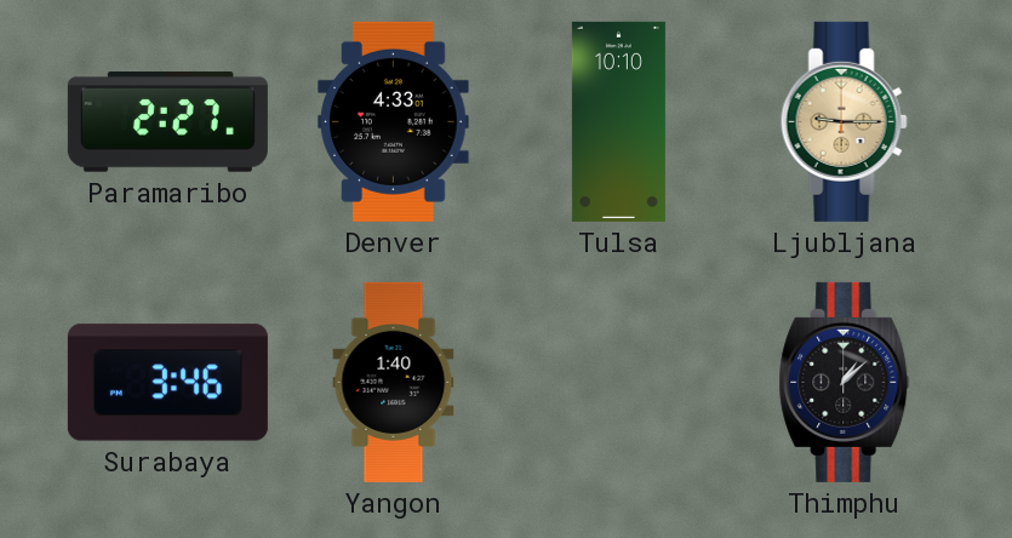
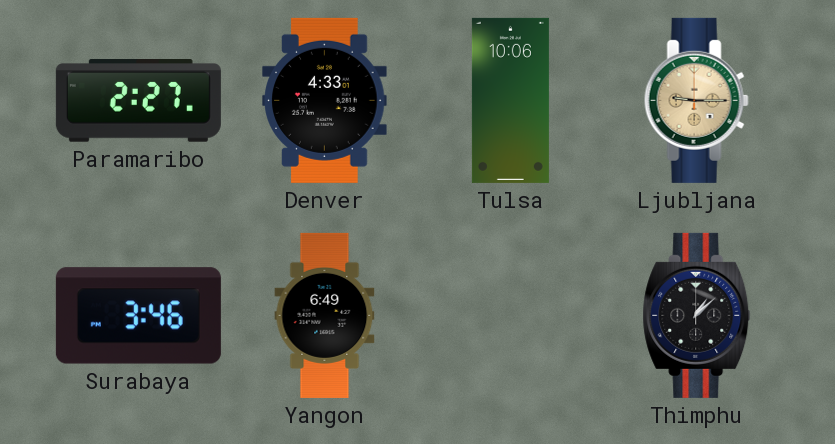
Tulsa: 10:10 -> 10:06
Yangon: 1:40 -> 6:49
